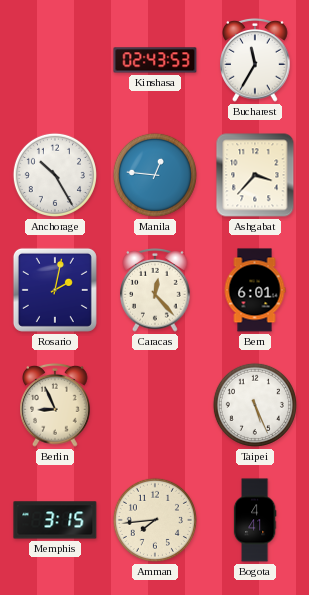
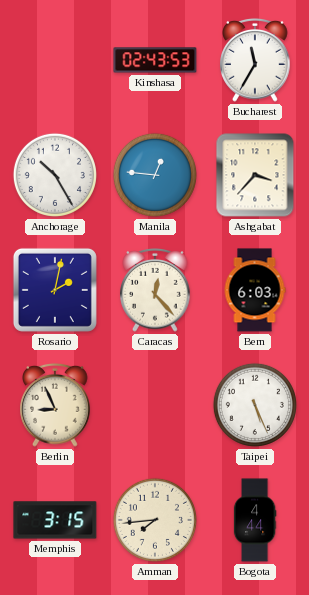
Bern: 6:01 -> 6:03
Bogota: 4:41 -> 4:44
